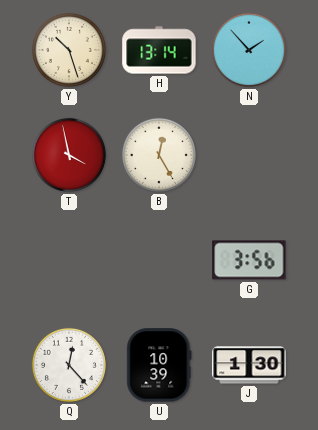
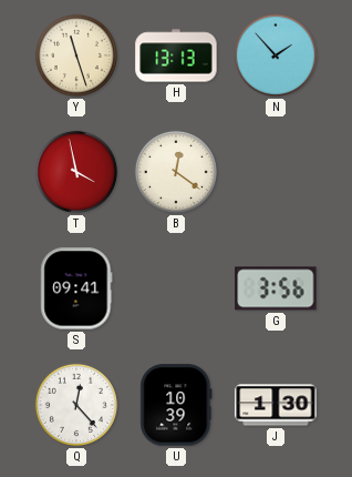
Y: 10:27 -> 11:27
H: 13:14 -> 13:13
B: 12:25 -> 12:21
S: none -> 09:41
